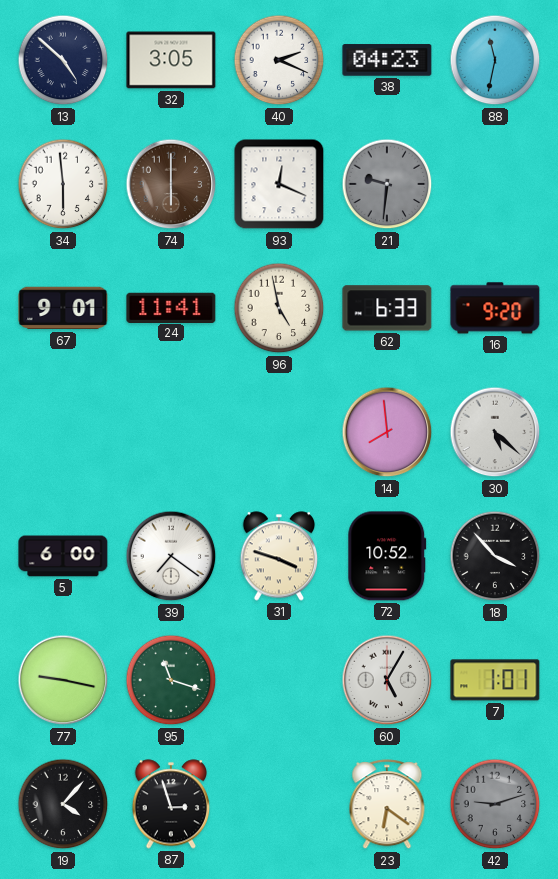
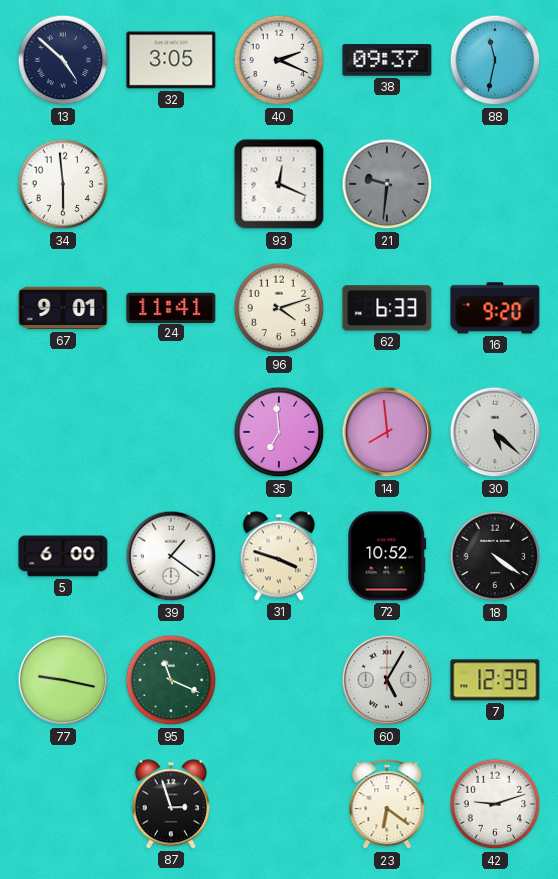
38: 04:23 -> 09:37
74: 6:00 -> none
96: 4:58 -> 4:12
35: none -> 6:59
39: 7:21 -> 1:21
18: 3:53 -> 4:21
95: 11:18 -> 11:19
7: 1:01 -> 12:39
19: 4:07 -> none
42 dial: grey -> white
